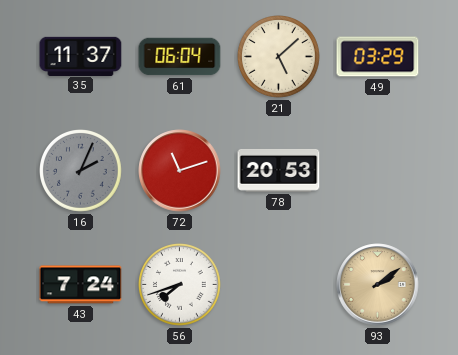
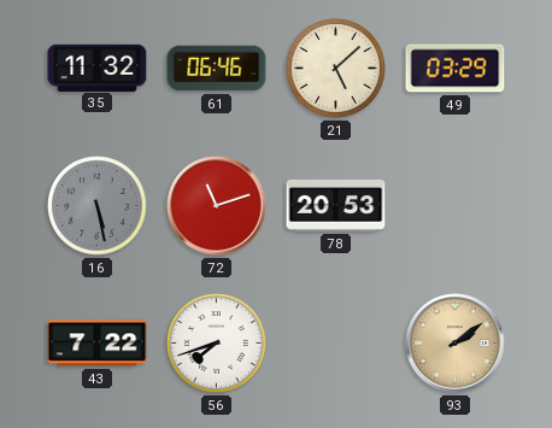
35: 11:37 -> 11:32
61: 06:04 -> 06:46
16: 2:04 -> 5:28
43: 7:24 -> 7:22
